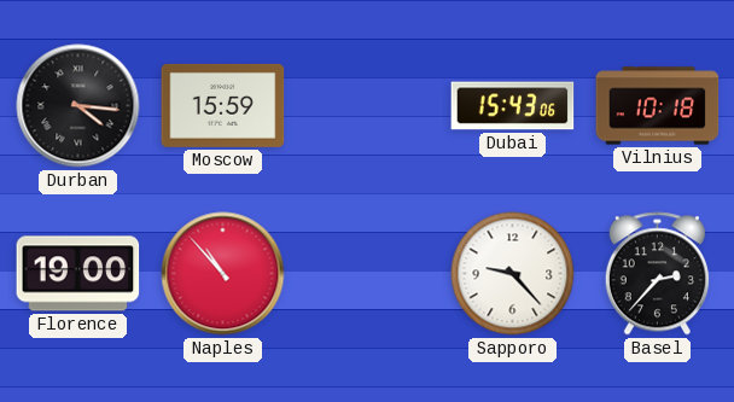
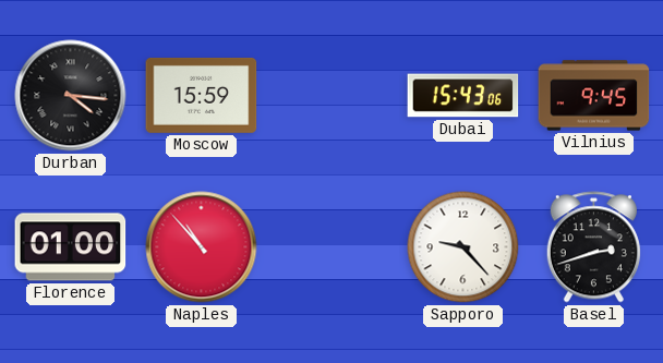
Vilnius: 10:18 -> 9:45
Florence: 19:00 -> 01:00
Basel: 2:37 -> 2:42
